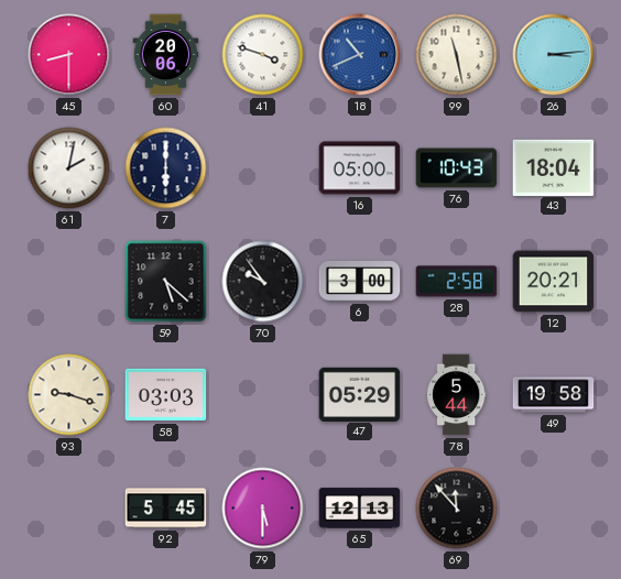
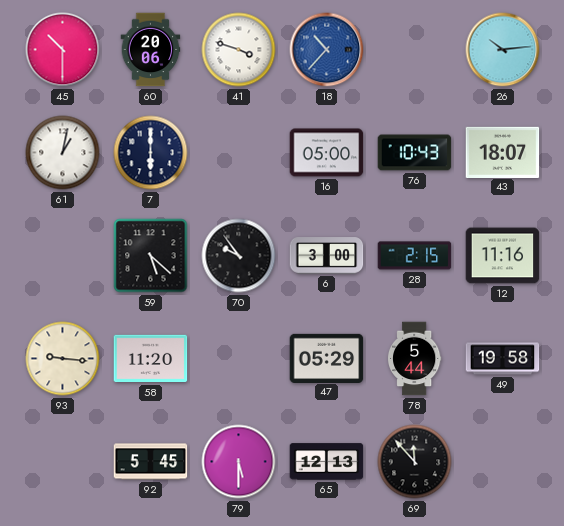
45: 8:30 -> 10:30
18: 10:41 -> 10:37
99: 11:28 -> none
26: 3:14 -> 10:14
61: 2:02 -> 1:02
43: 18:04 -> 18:07
28: 2:58 -> 2:15
12: 20:21 -> 11:16
93: 9:18 -> 9:16
58: 03:03 -> 11:20
